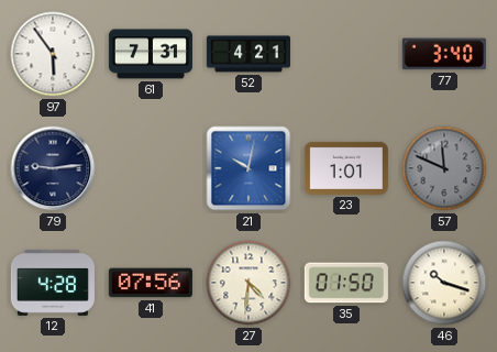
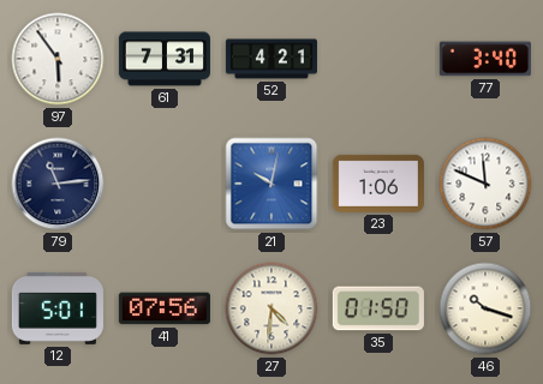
79: 9:14 -> 11:14
23: 1:01 -> 1:06
57 dial: grey -> white
12: 4:28 -> 5:01
